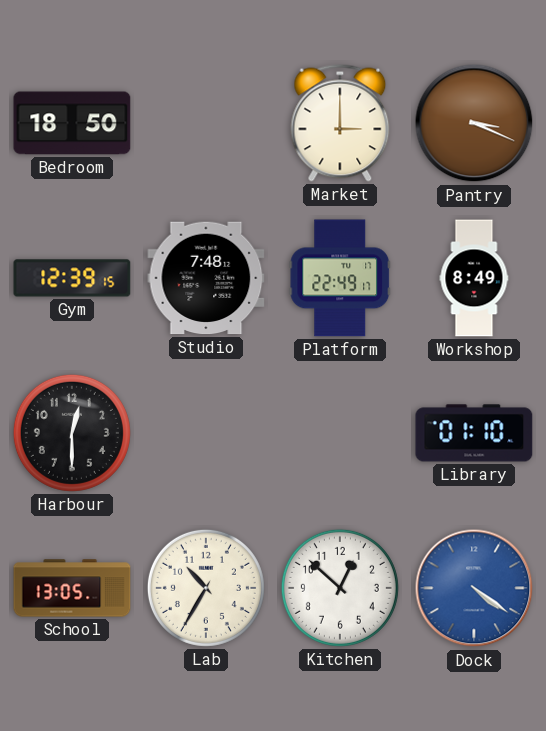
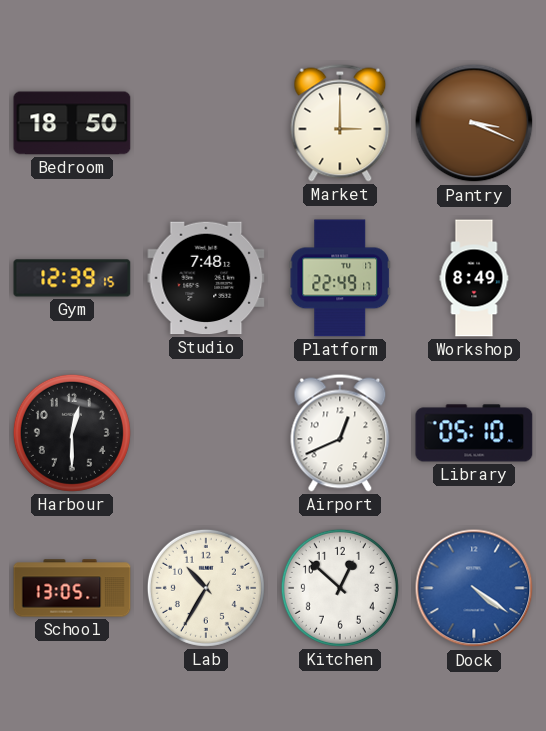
Airport: none -> 12:41
Library: 01:10 -> 05:10
